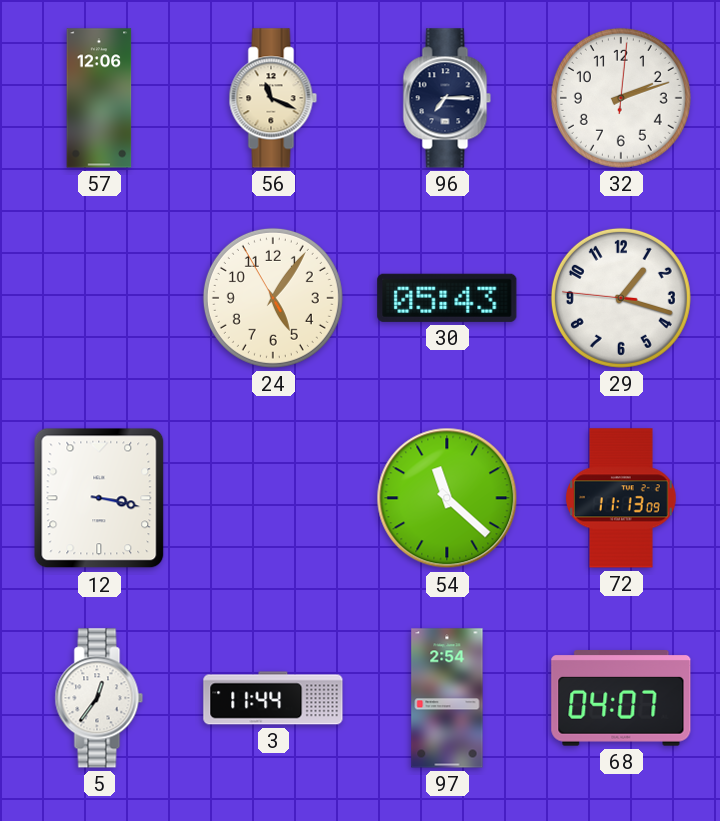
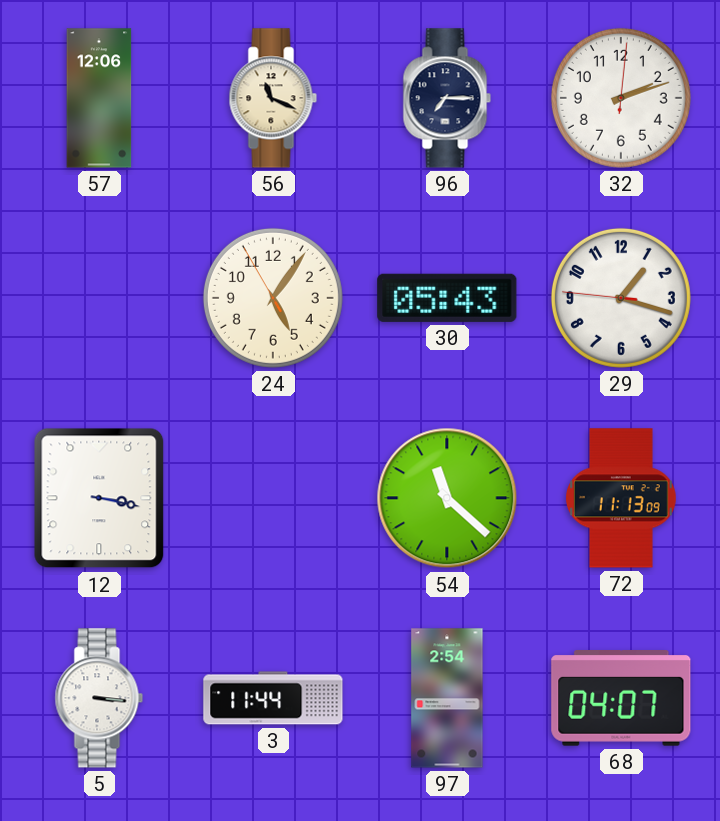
5: 12:36 -> 3:16
